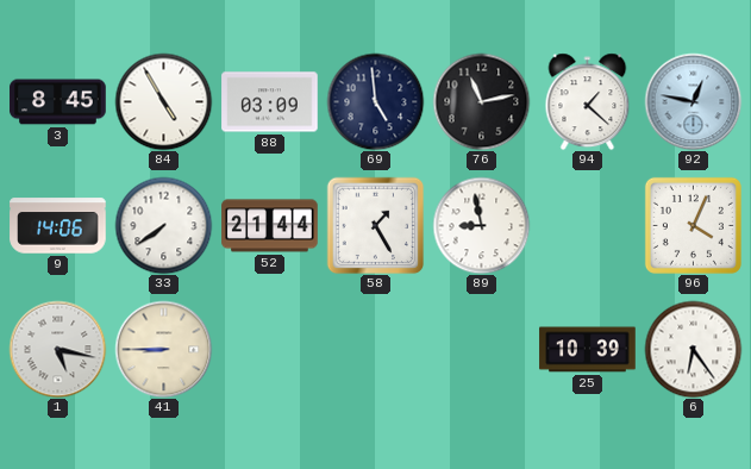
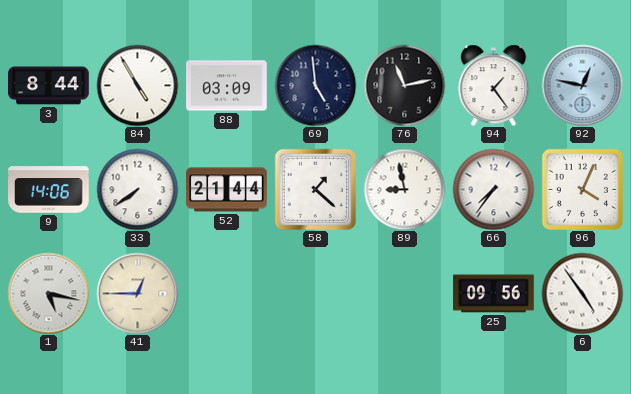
3: 8:45 -> 8:44
94: 1:22 -> 1:24
58: 1:25 -> 1:22
66: none -> 7:36
41: 8:45 -> 12:45
25: 10:39 -> 09:56
6: 6:24 -> 4:54
